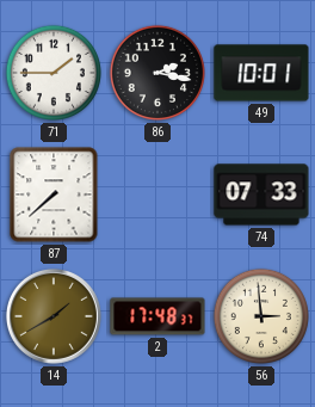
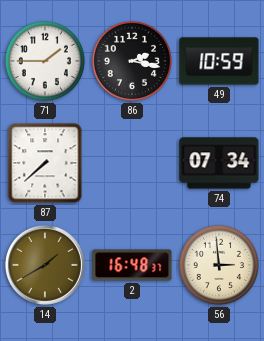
49: 10:01 -> 10:59
74: 07:33 -> 07:34
2: 17:48 -> 16:48
